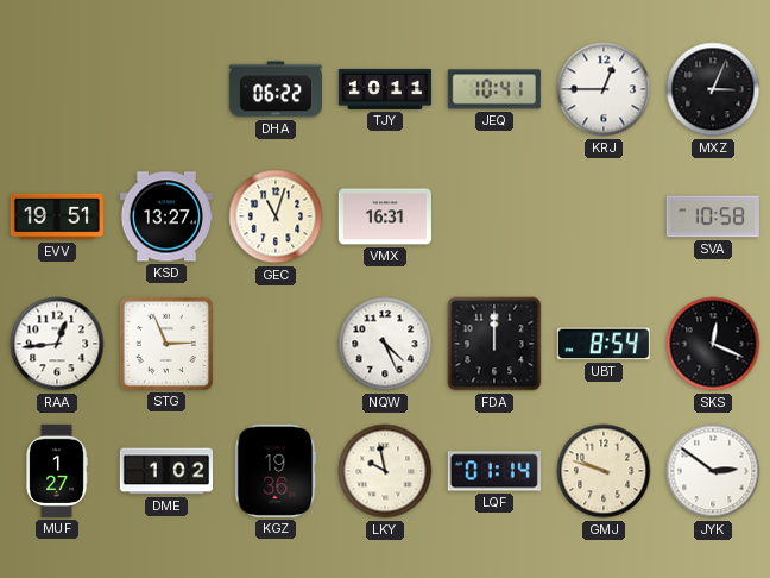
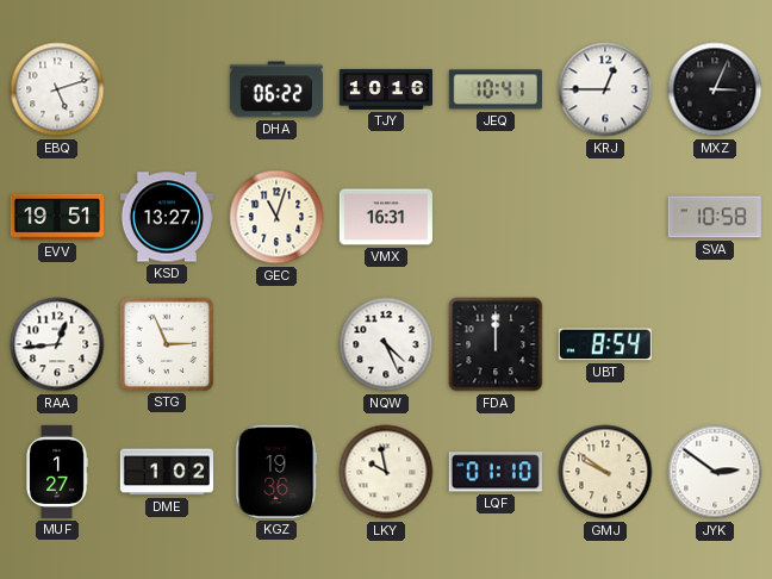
EBQ: none -> 5:12
TJY: 10:11 -> 10:16
SKS: 12:19 -> none
LQF: 01:14 -> 01:10
GMJ: 9:48 -> 9:51
